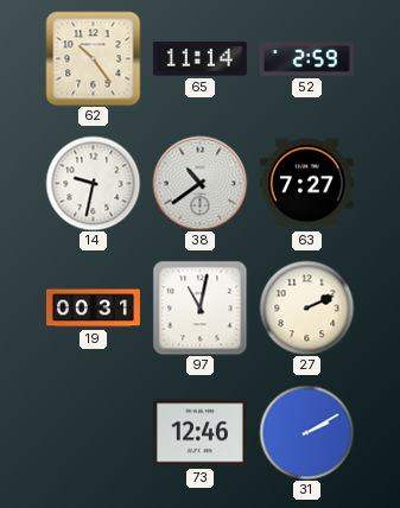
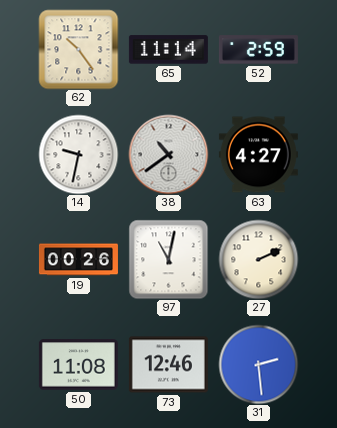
63: 7:27 -> 4:27
19: 00:31 -> 00:26
50: none -> 11:08
31: 2:10 -> 2:29
